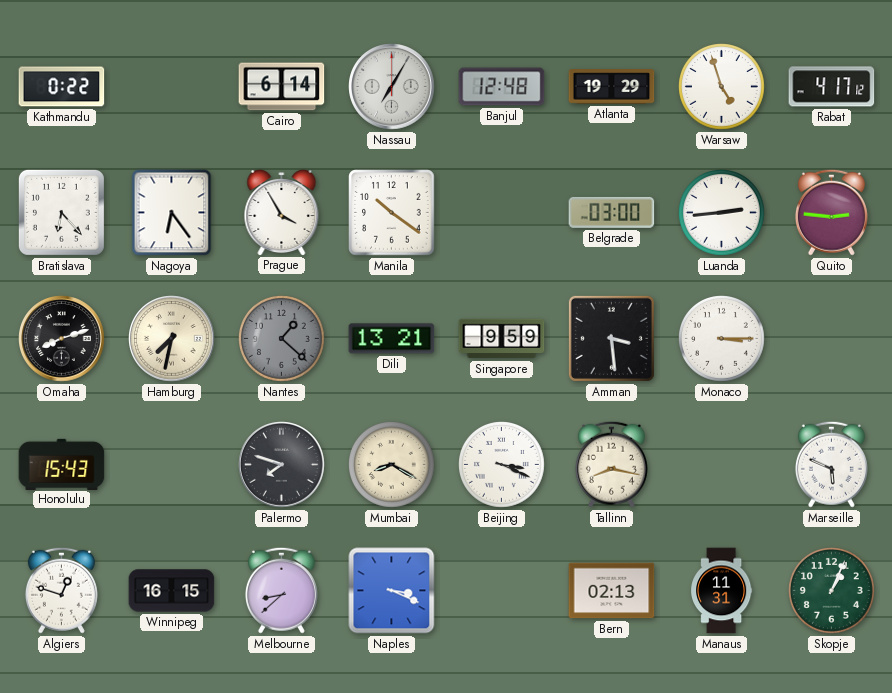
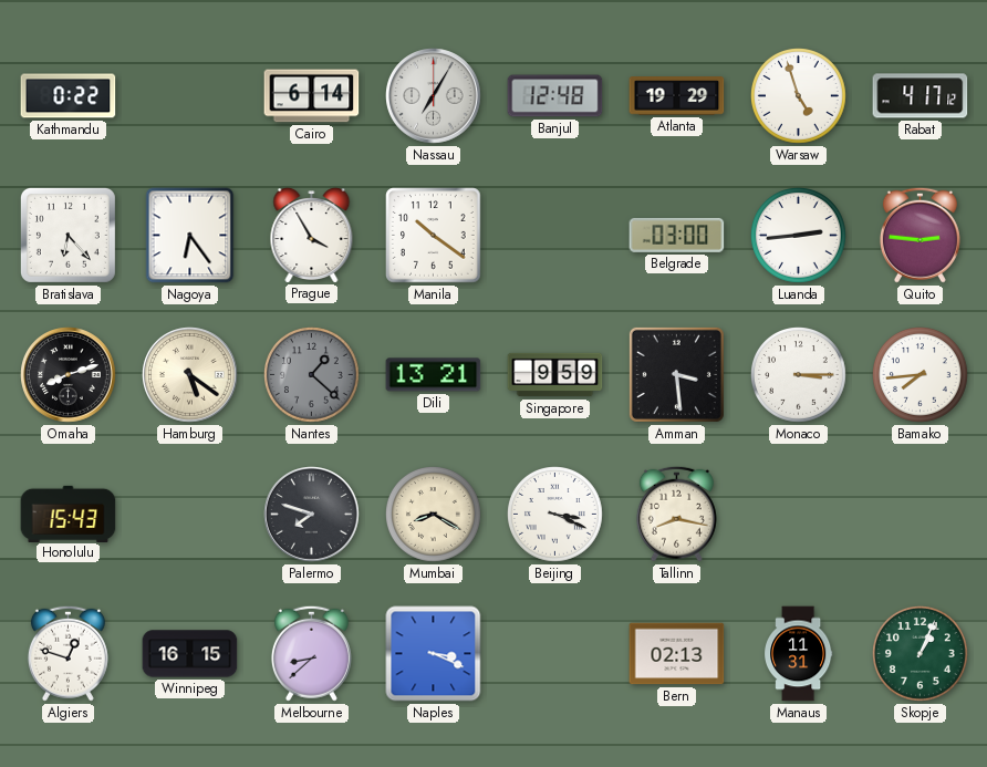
Hamburg: 7:32 -> 5:21
Bamako: none -> 7:44
Marseille: 5:49 -> none
